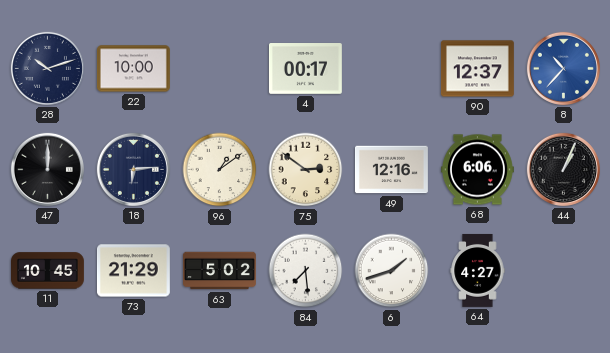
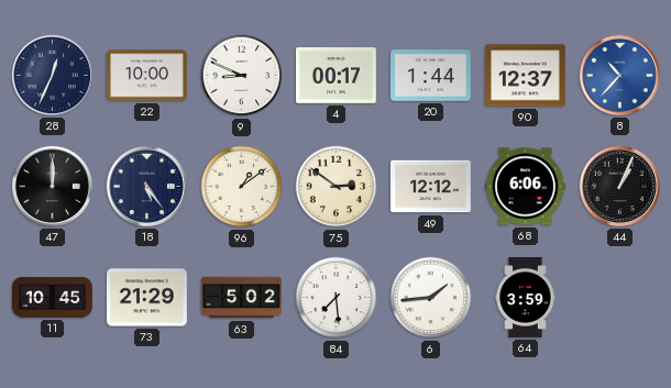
28: 10:12 -> 12:34
9: none -> 8:49
20: none -> 1:44
18: 6:14 -> 5:24
49: 12:16 -> 12:12
6: 1:42 -> 1:44
64: 4:27 -> 3:59
